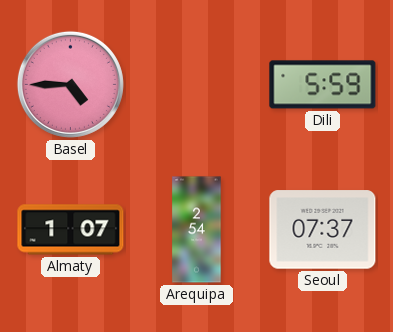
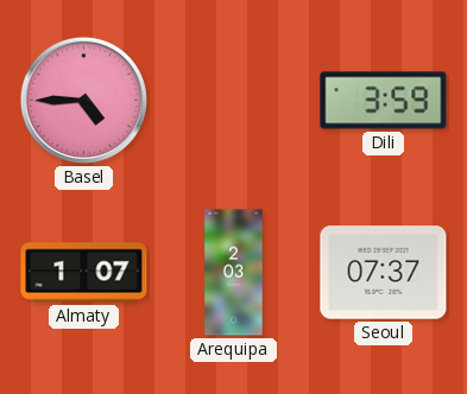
Dili: 5:59 -> 3:59
Arequipa: 2:54 -> 2:03
